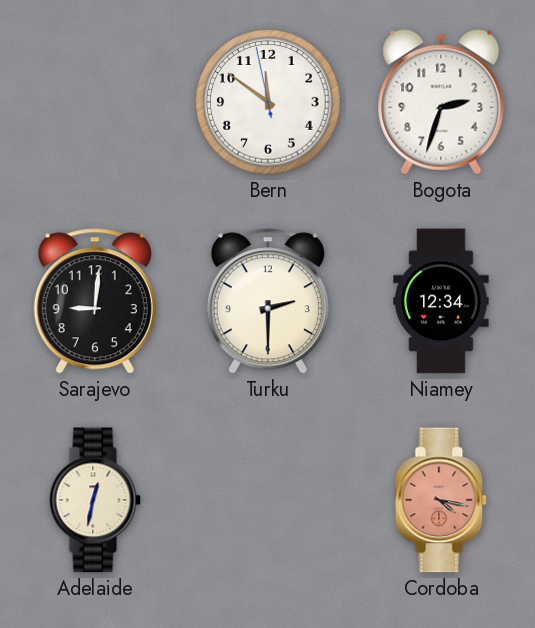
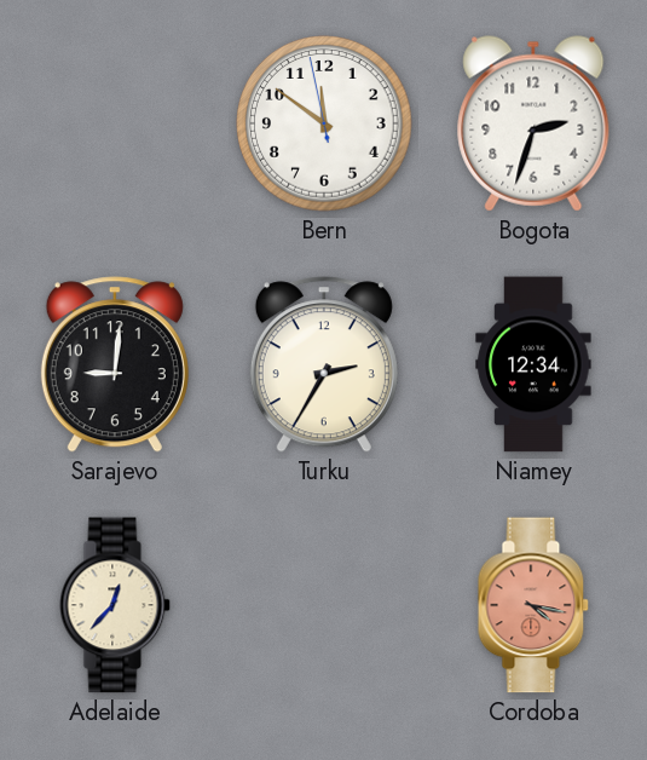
Turku: 2:30 -> 2:35
Adelaide: 12:32 -> 12:37
